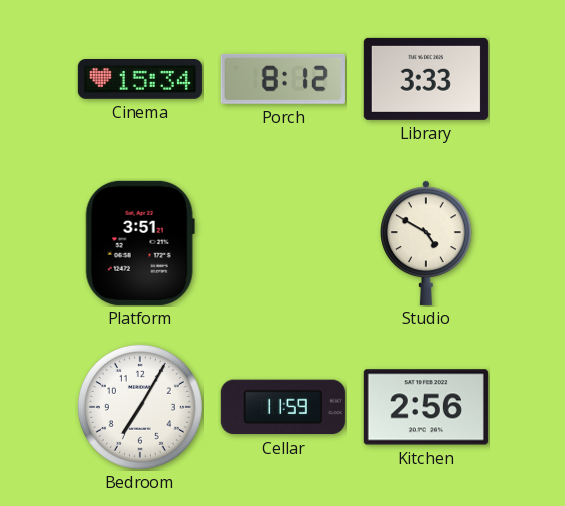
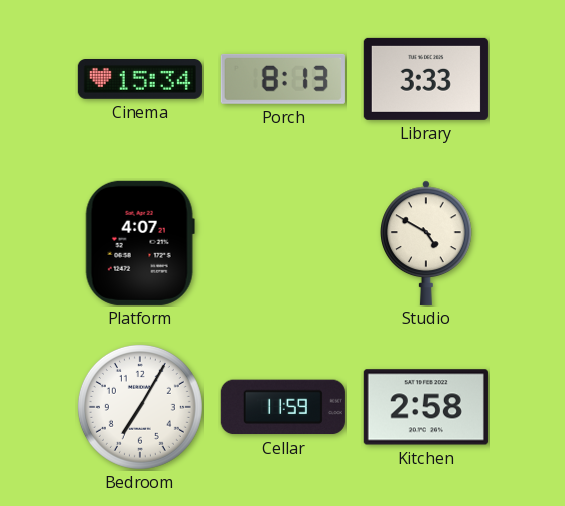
Porch: 8:12 -> 8:13
Platform: 3:51 -> 4:07
Kitchen: 2:56 -> 2:58
